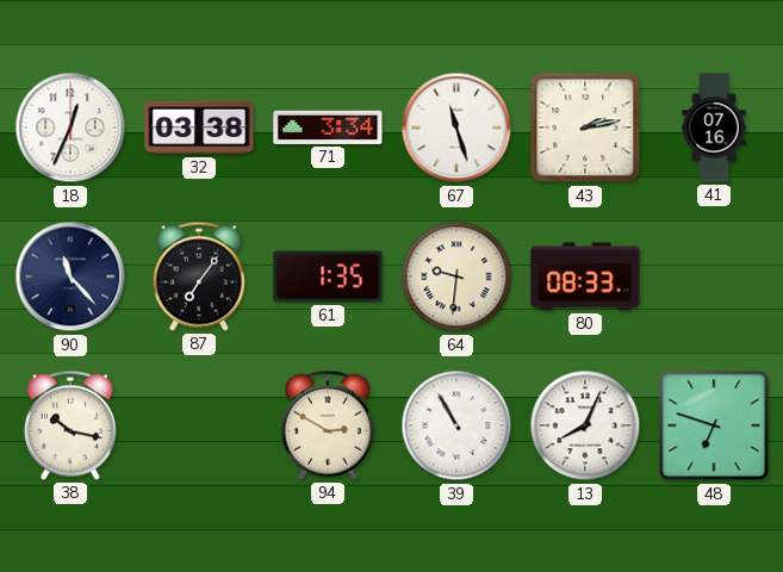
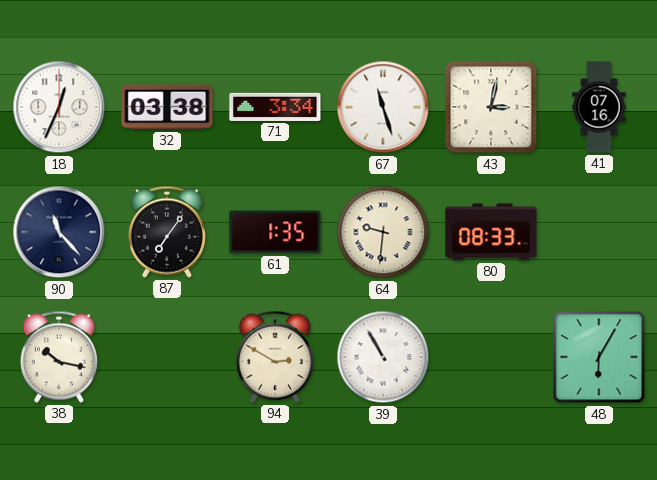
43: 2:13 -> 3:02
13: 8:04 -> none
48: 6:48 -> 6:05
